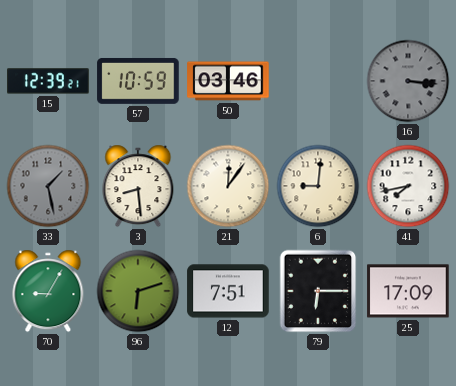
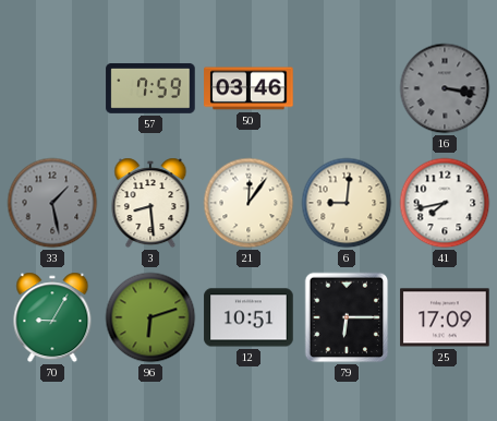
15: 12:39 -> none
57: 10:59 -> 7:59
16: 3:16 -> 3:17
12: 7:51 -> 10:51
